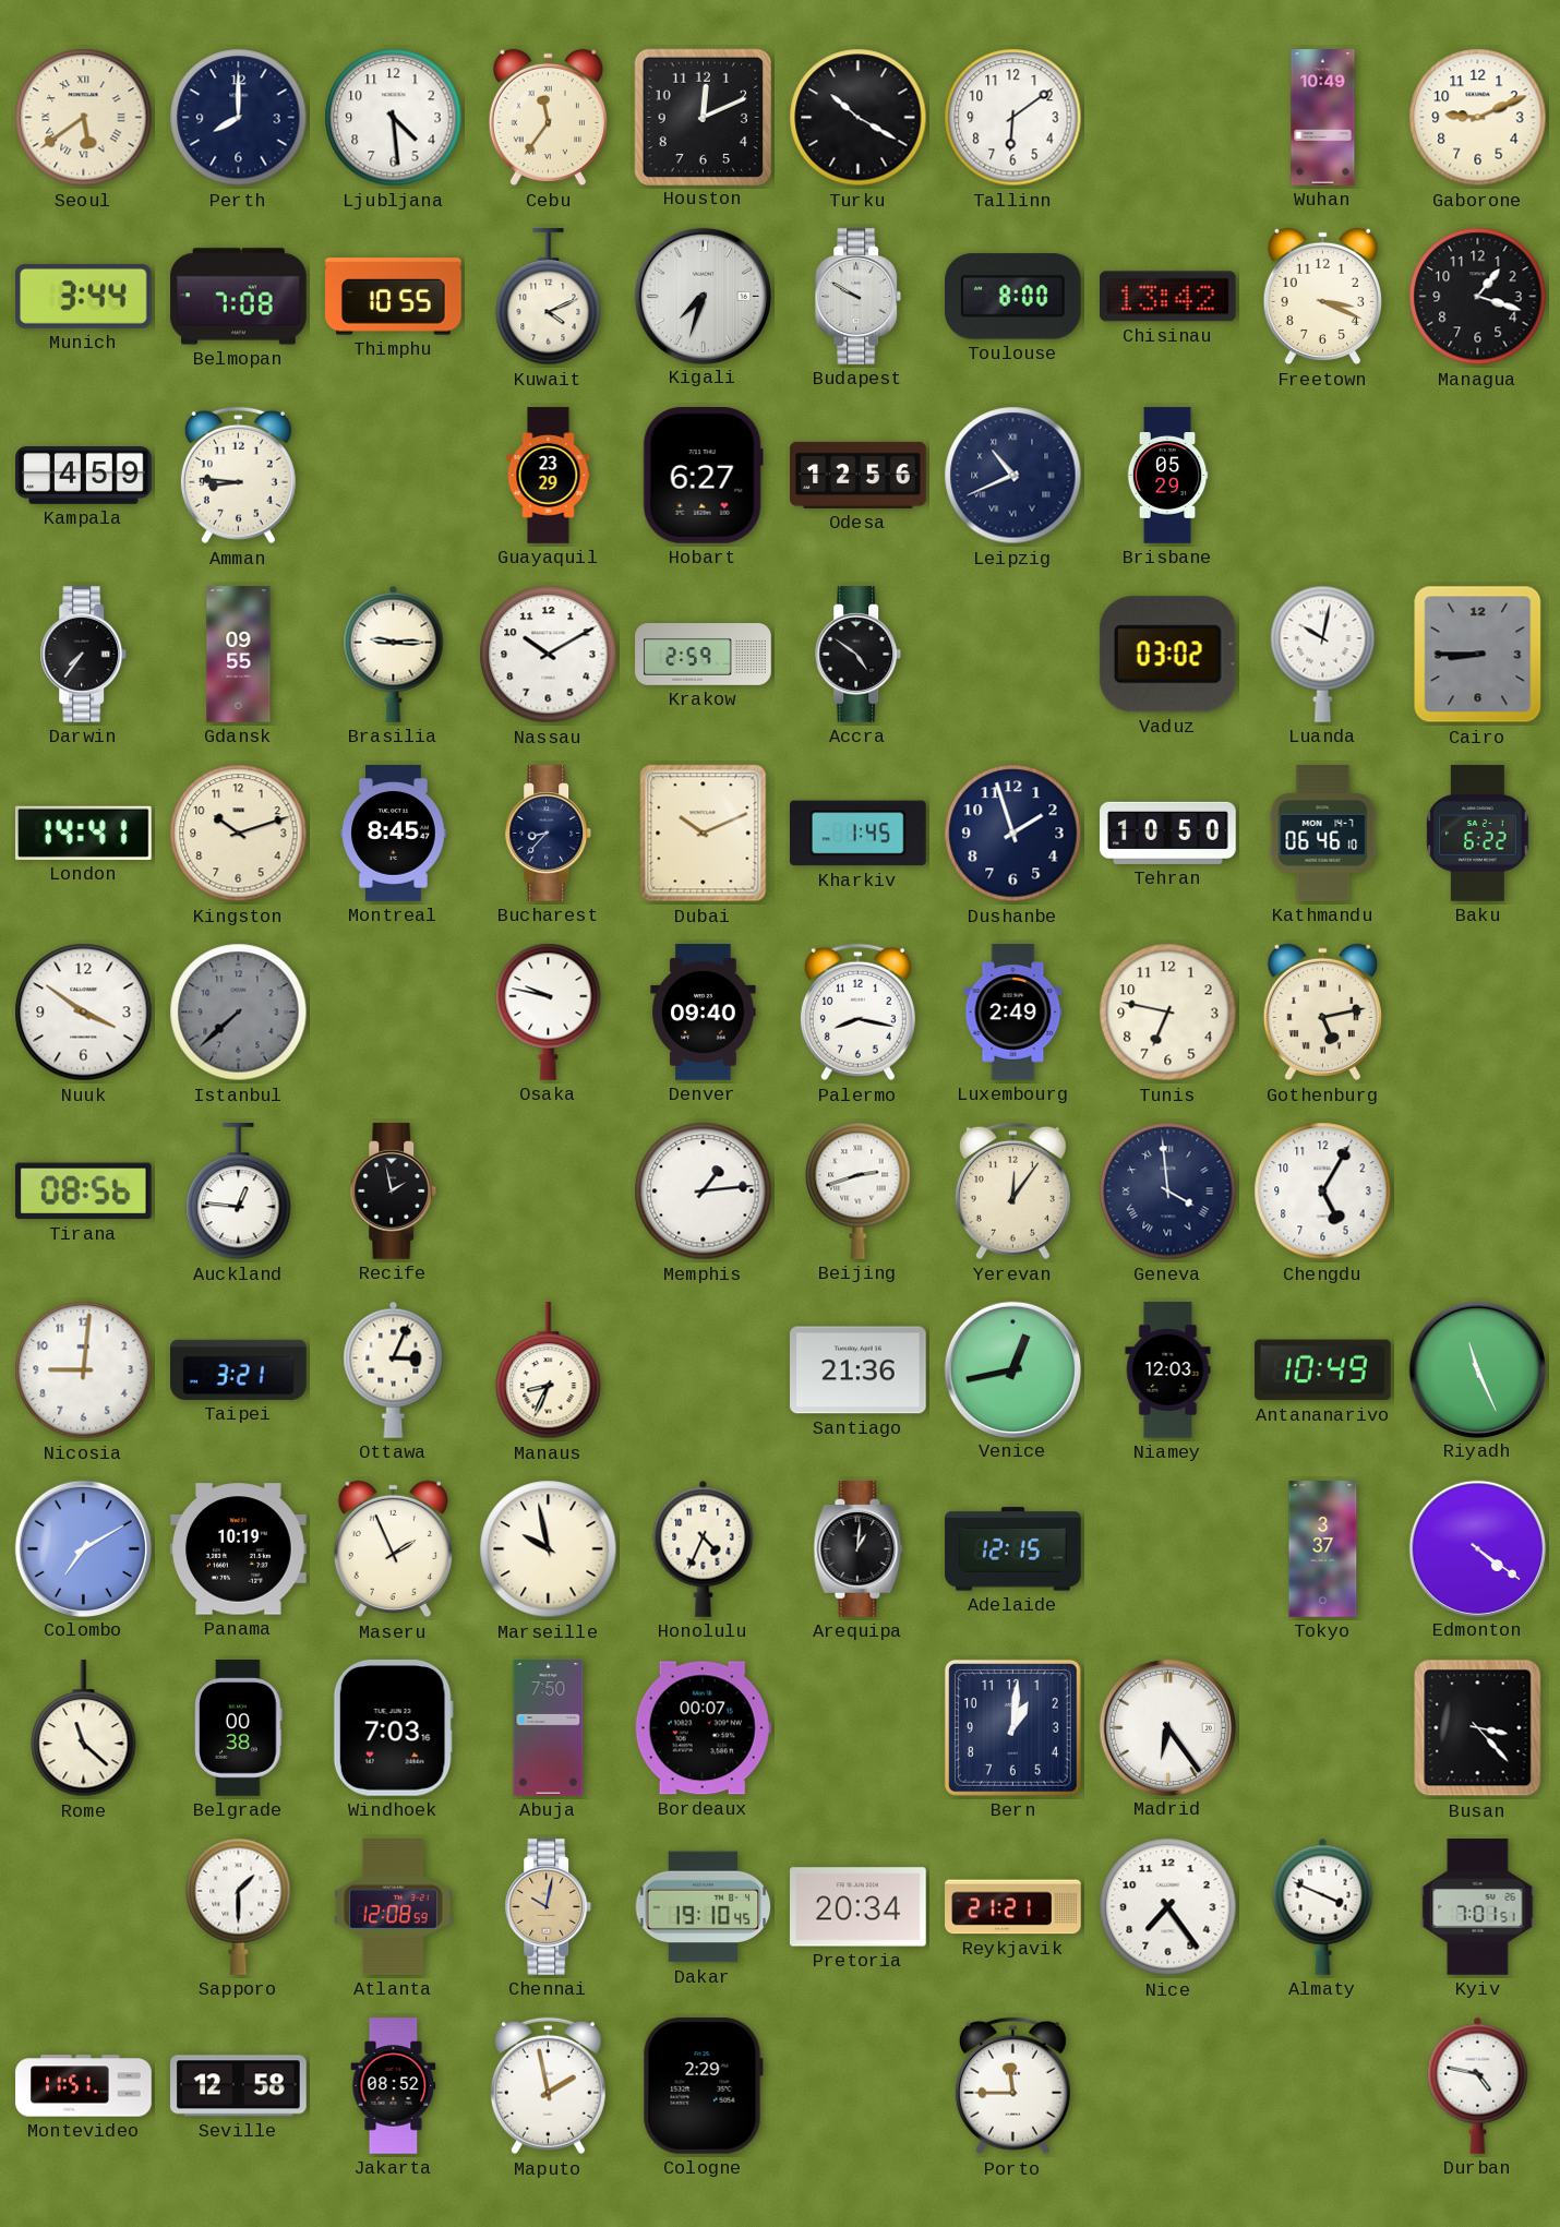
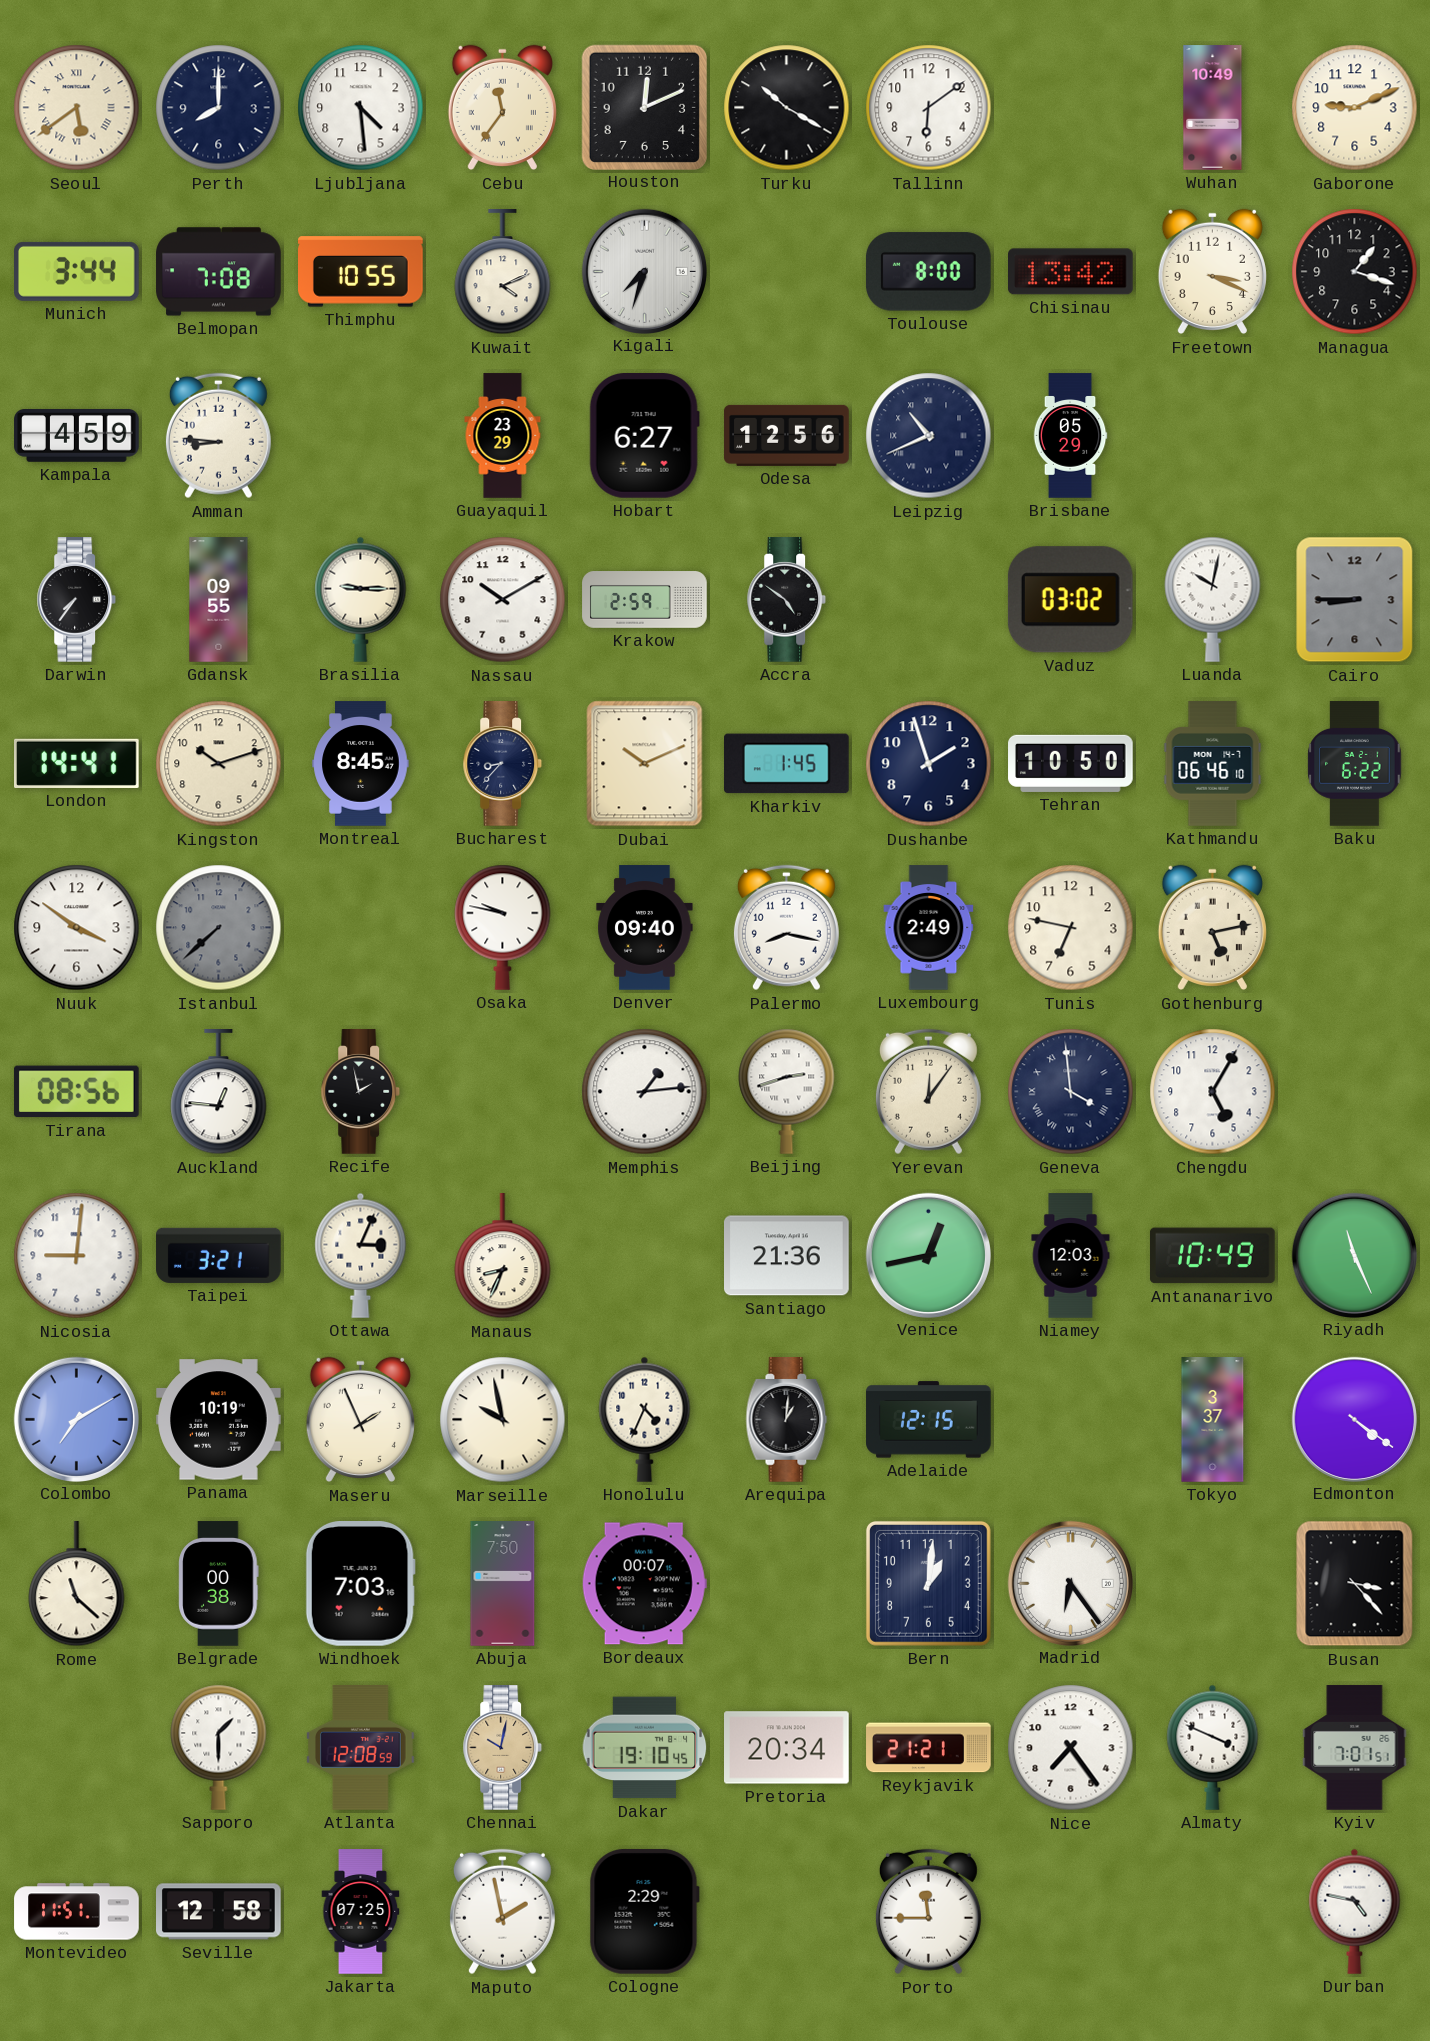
Budapest: 9:50 -> none
Jakarta: 08:52 -> 07:25
